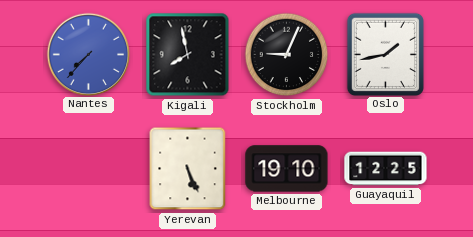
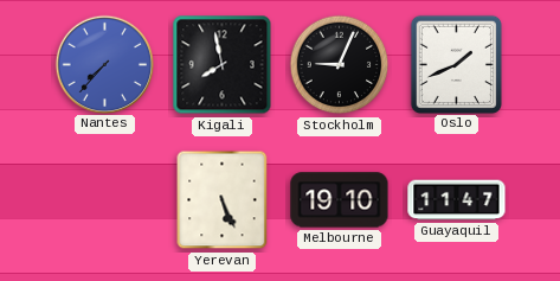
Oslo: 1:43 -> 1:41
Guayaquil: 12:25 -> 11:47
